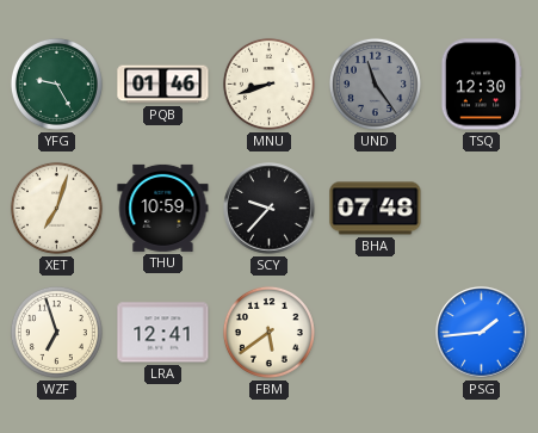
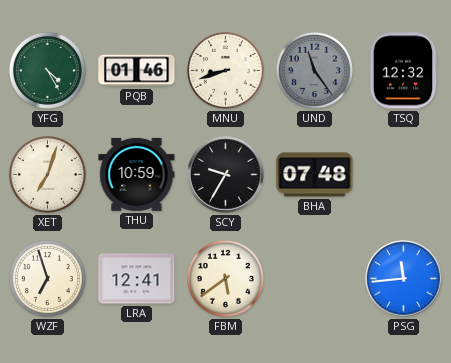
YFG: 9:25 -> 4:25
TSQ: 12:30 -> 12:32
SCY: 9:37 -> 9:35
PSG: 1:44 -> 11:44
